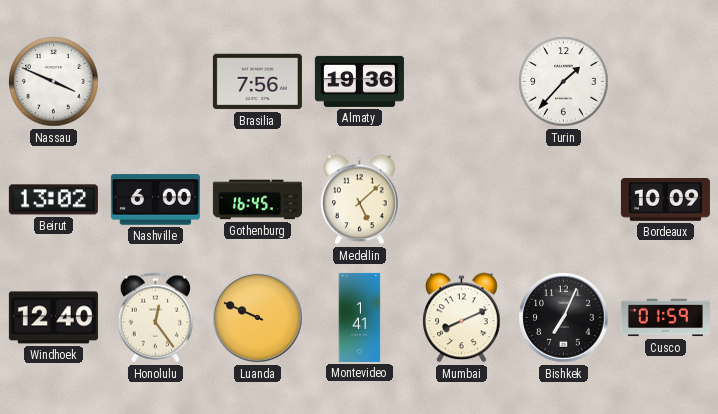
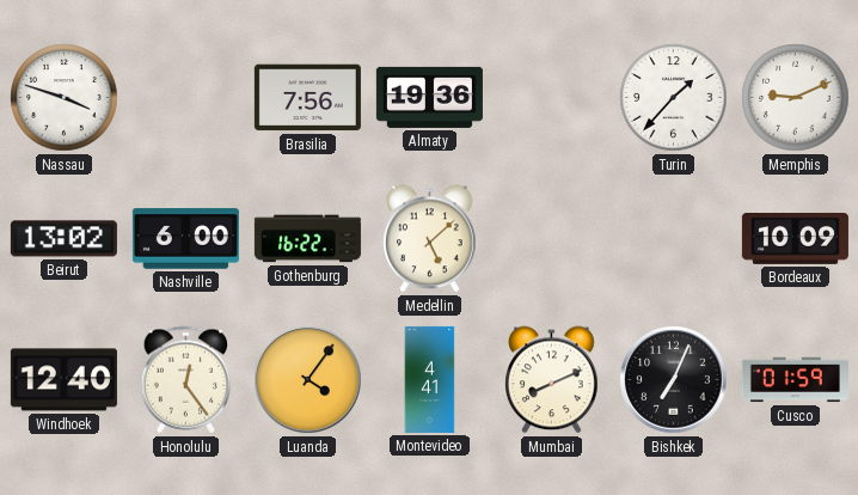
Nassau: 3:49 -> 3:48
Memphis: none -> 9:11
Gothenburg: 16:45 -> 16:22
Luanda: 9:49 -> 4:06
Montevideo: 1:41 -> 4:41
